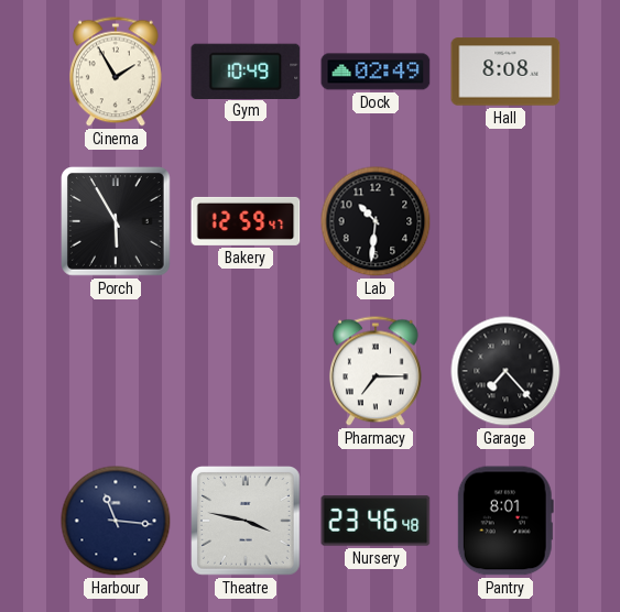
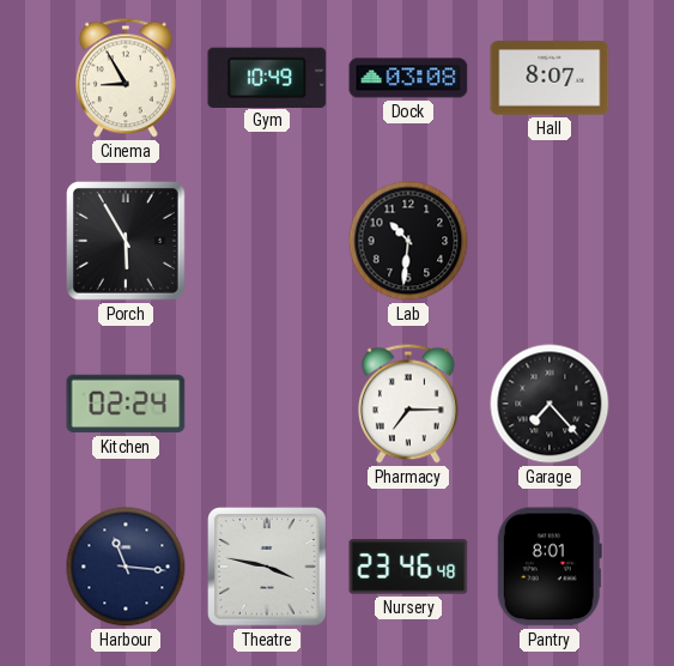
Cinema: 1:55 -> 8:55
Dock: 02:49 -> 03:08
Hall: 8:08 -> 8:07
Bakery: 12:59 -> none
Kitchen: none -> 02:24
